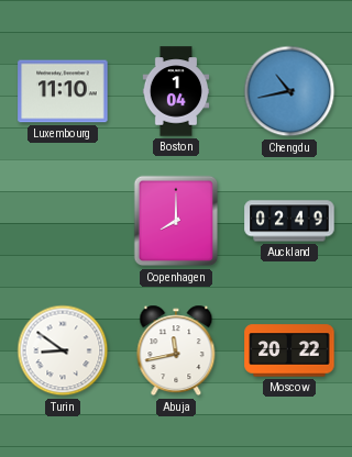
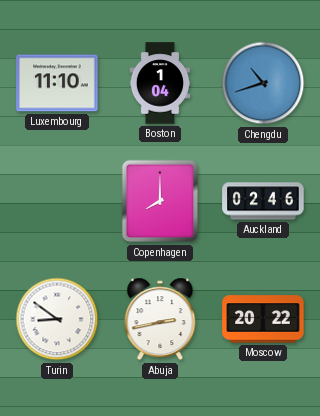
Chengdu: 10:43 -> 10:42
Auckland: 02:49 -> 02:46
Abuja: 11:43 -> 2:43
